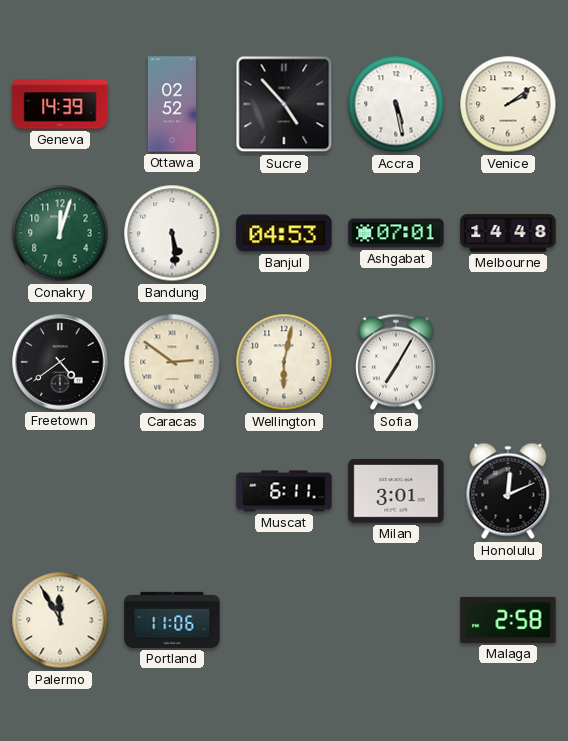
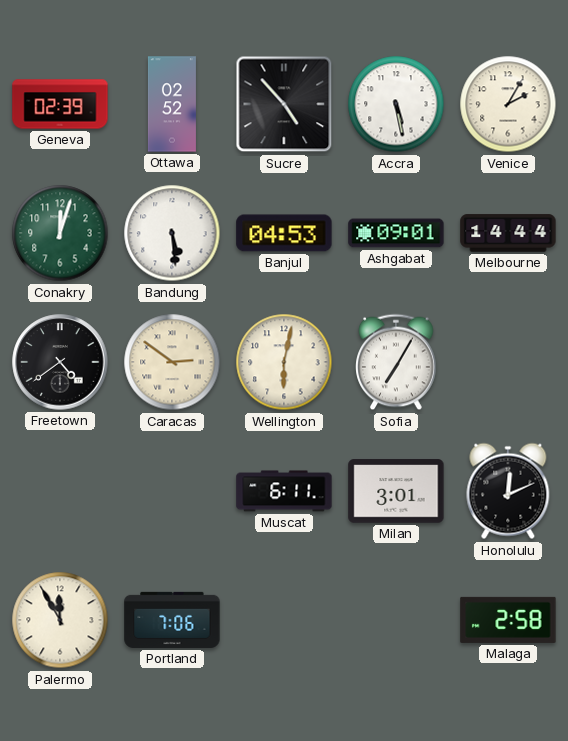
Geneva: 14:39 -> 02:39
Venice: 2:09 -> 2:05
Ashgabat: 07:01 -> 09:01
Melbourne: 14:48 -> 14:44
Portland: 11:06 -> 7:06
